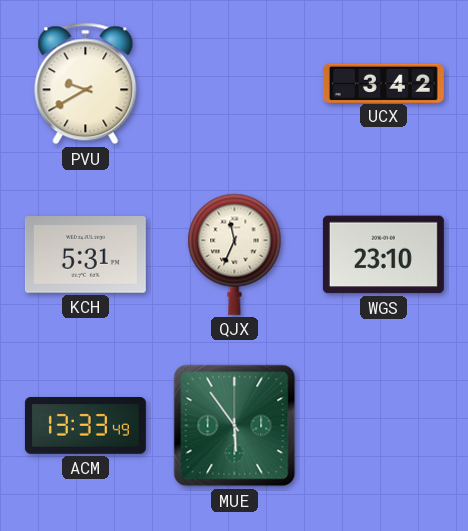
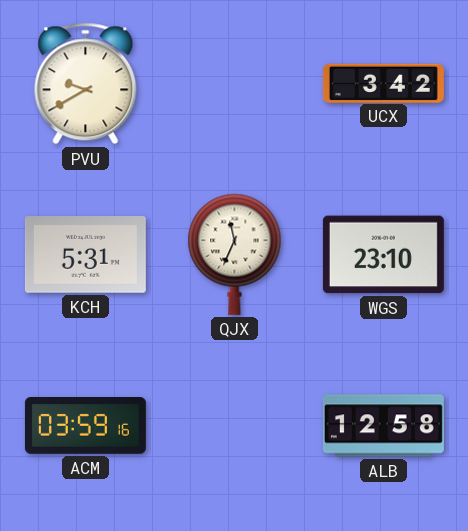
ACM: 13:33 -> 03:59
MUE: 5:54 -> none
ALB: none -> 12:58
